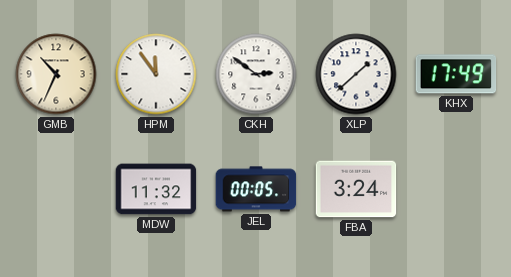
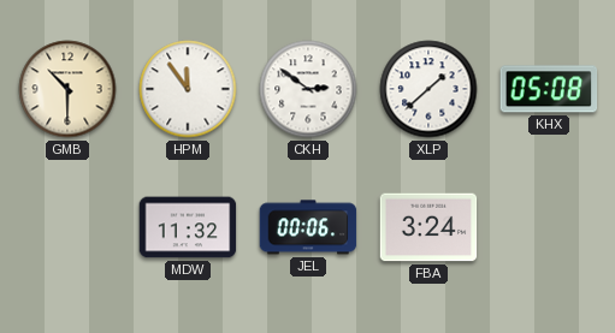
GMB: 10:34 -> 10:30
KHX: 17:49 -> 05:08
JEL: 00:05 -> 00:06
